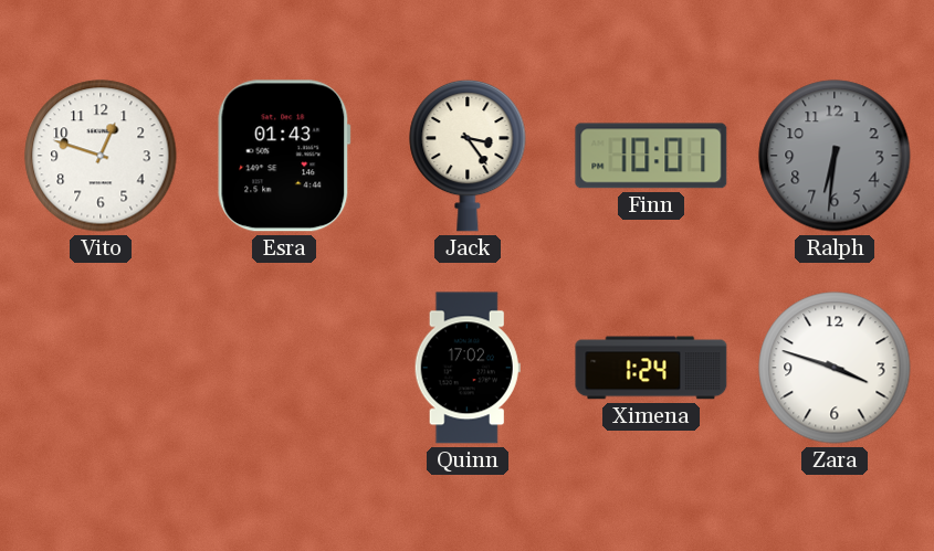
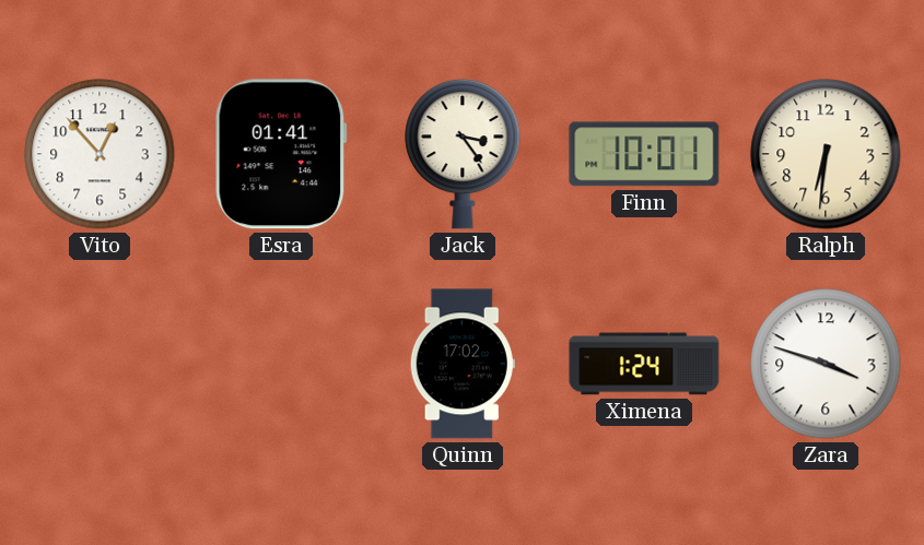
Vito: 12:48 -> 12:53
Esra: 01:43 -> 01:41
Ralph dial: grey -> cream
